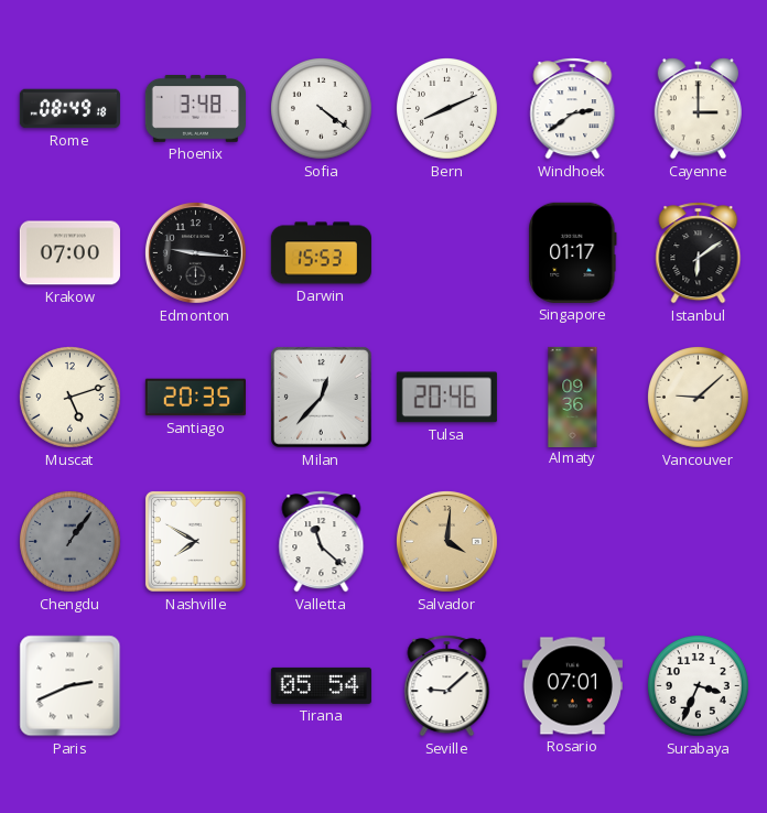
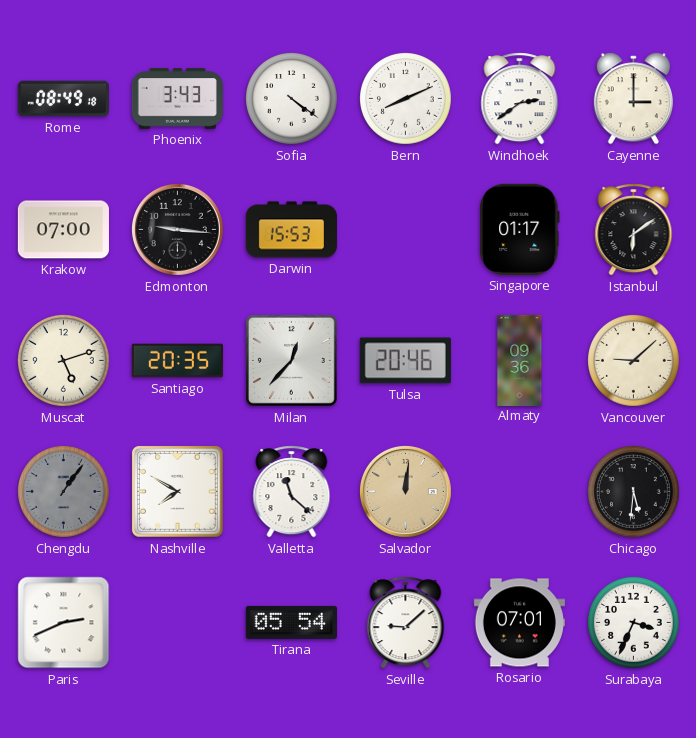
Phoenix: 3:48 -> 3:43
Salvador: 4:01 -> 12:01
Chicago: none -> 5:31
